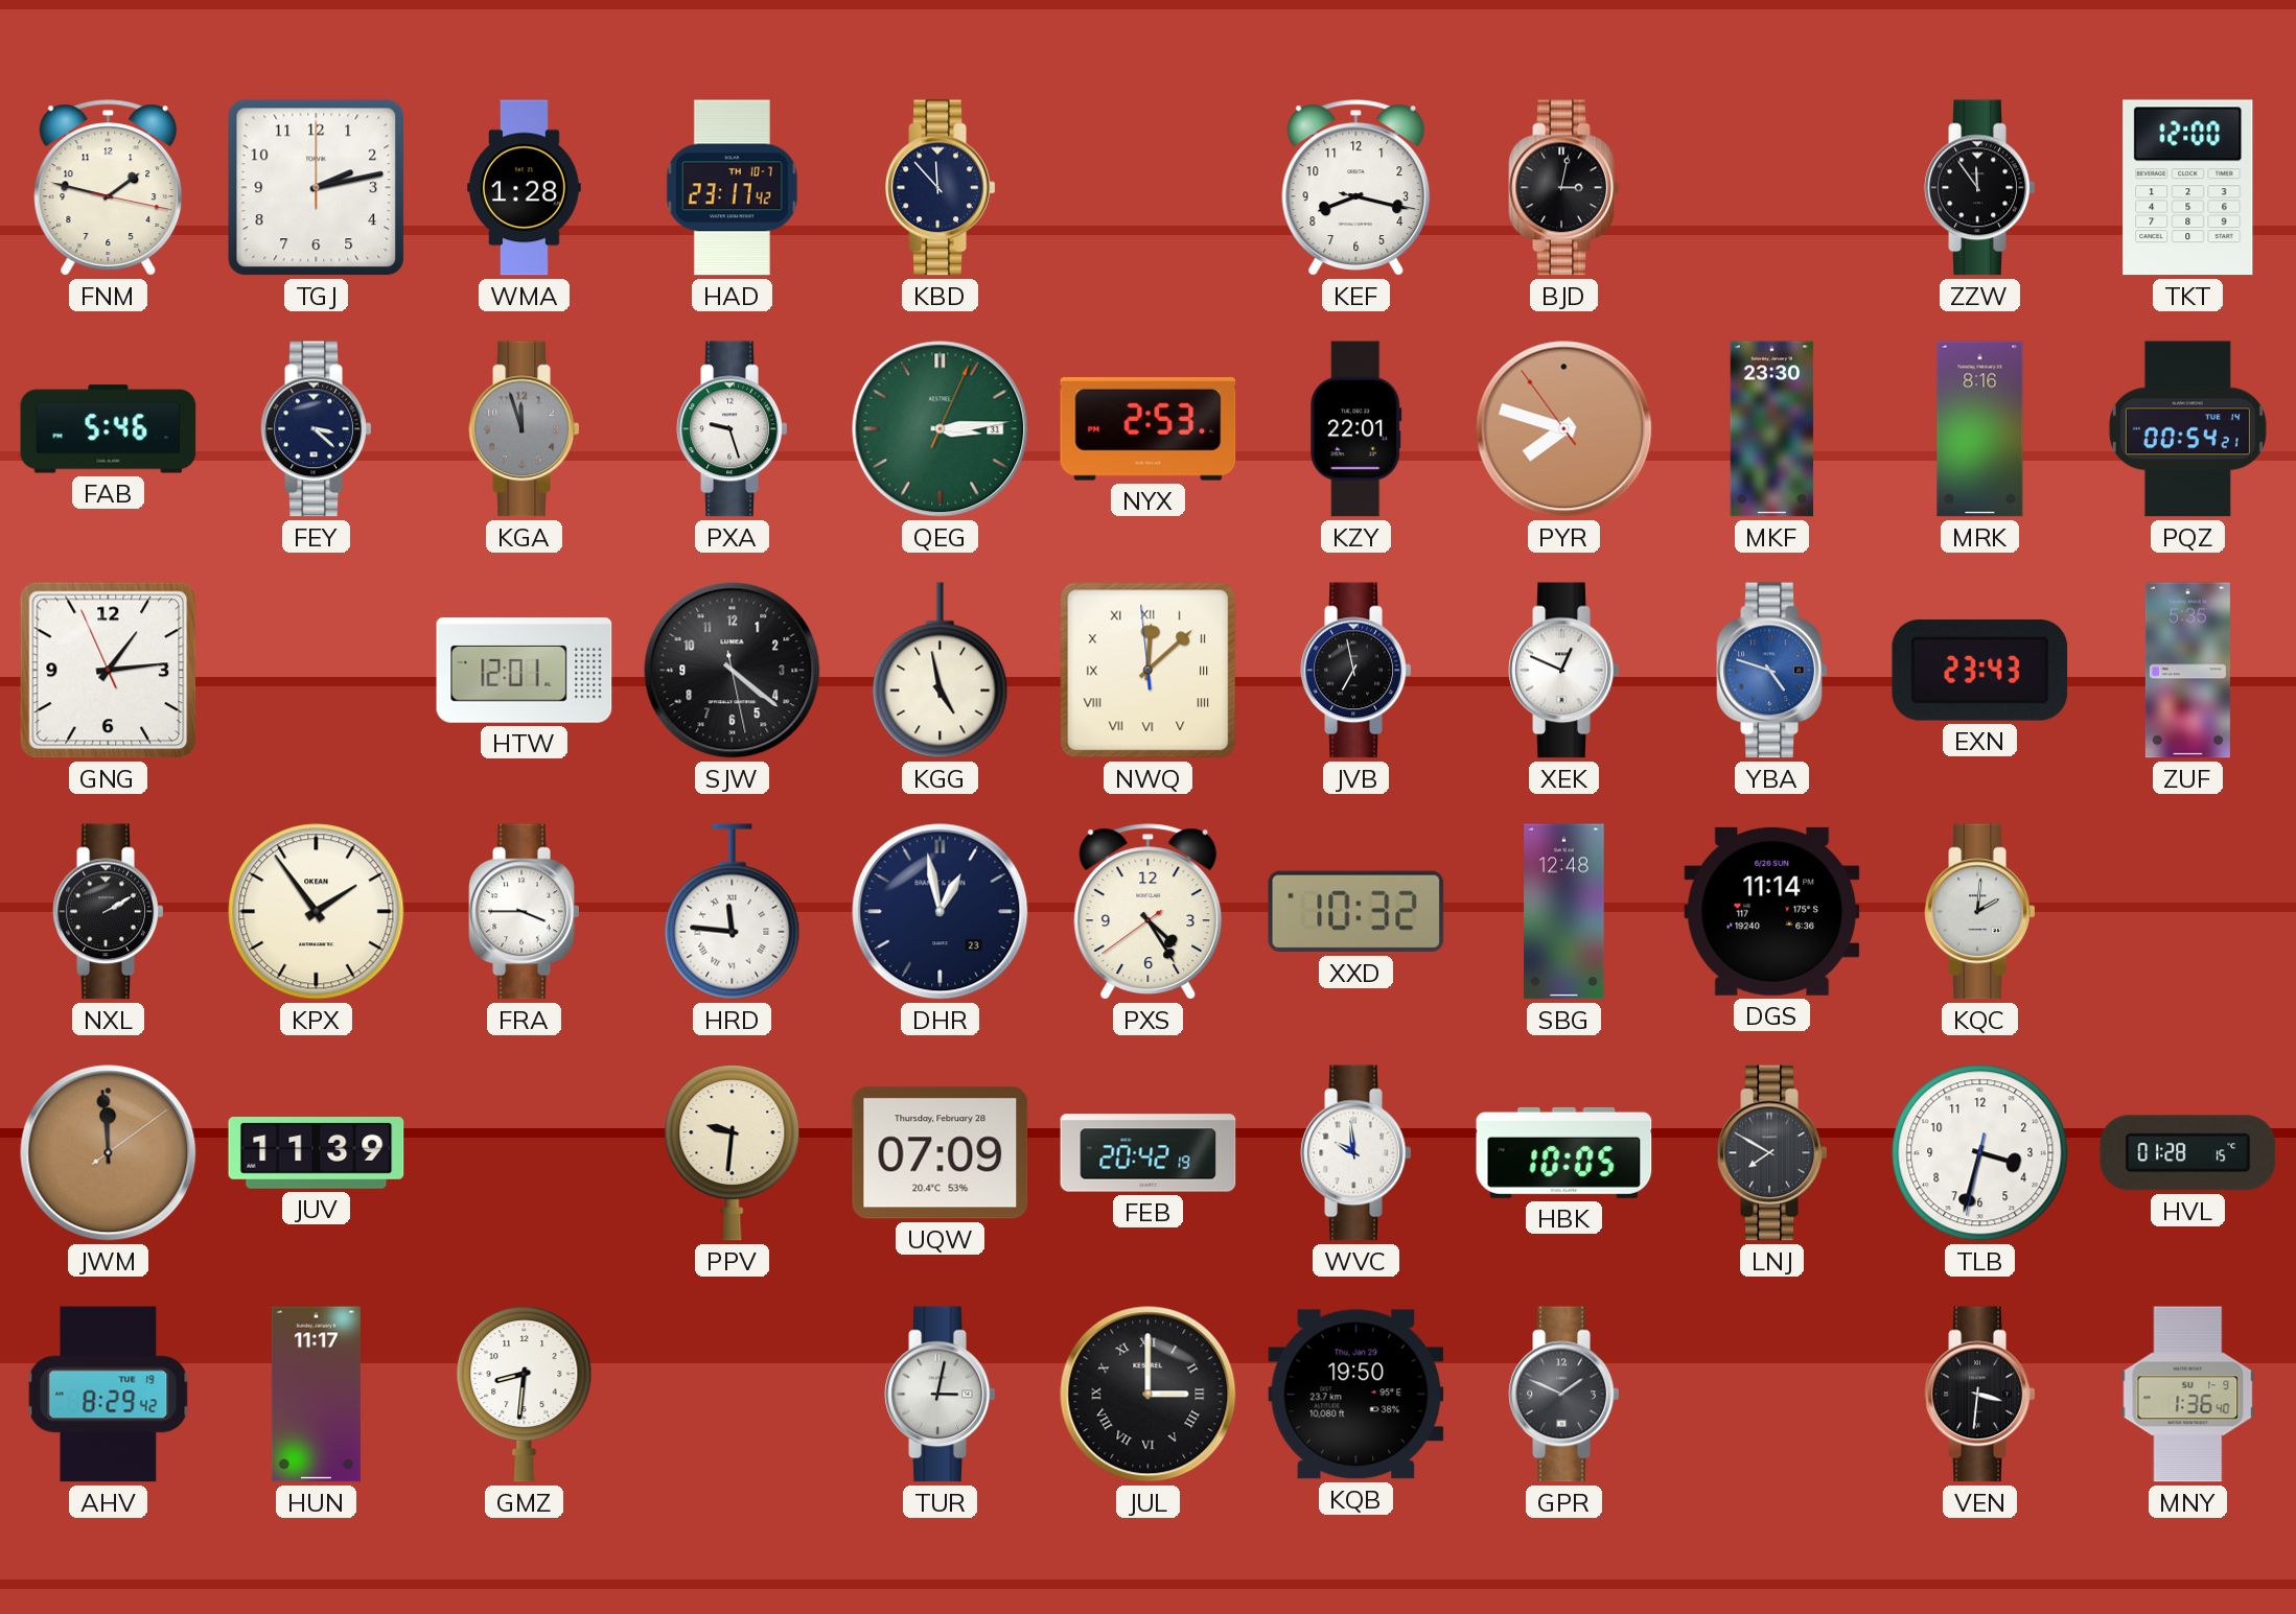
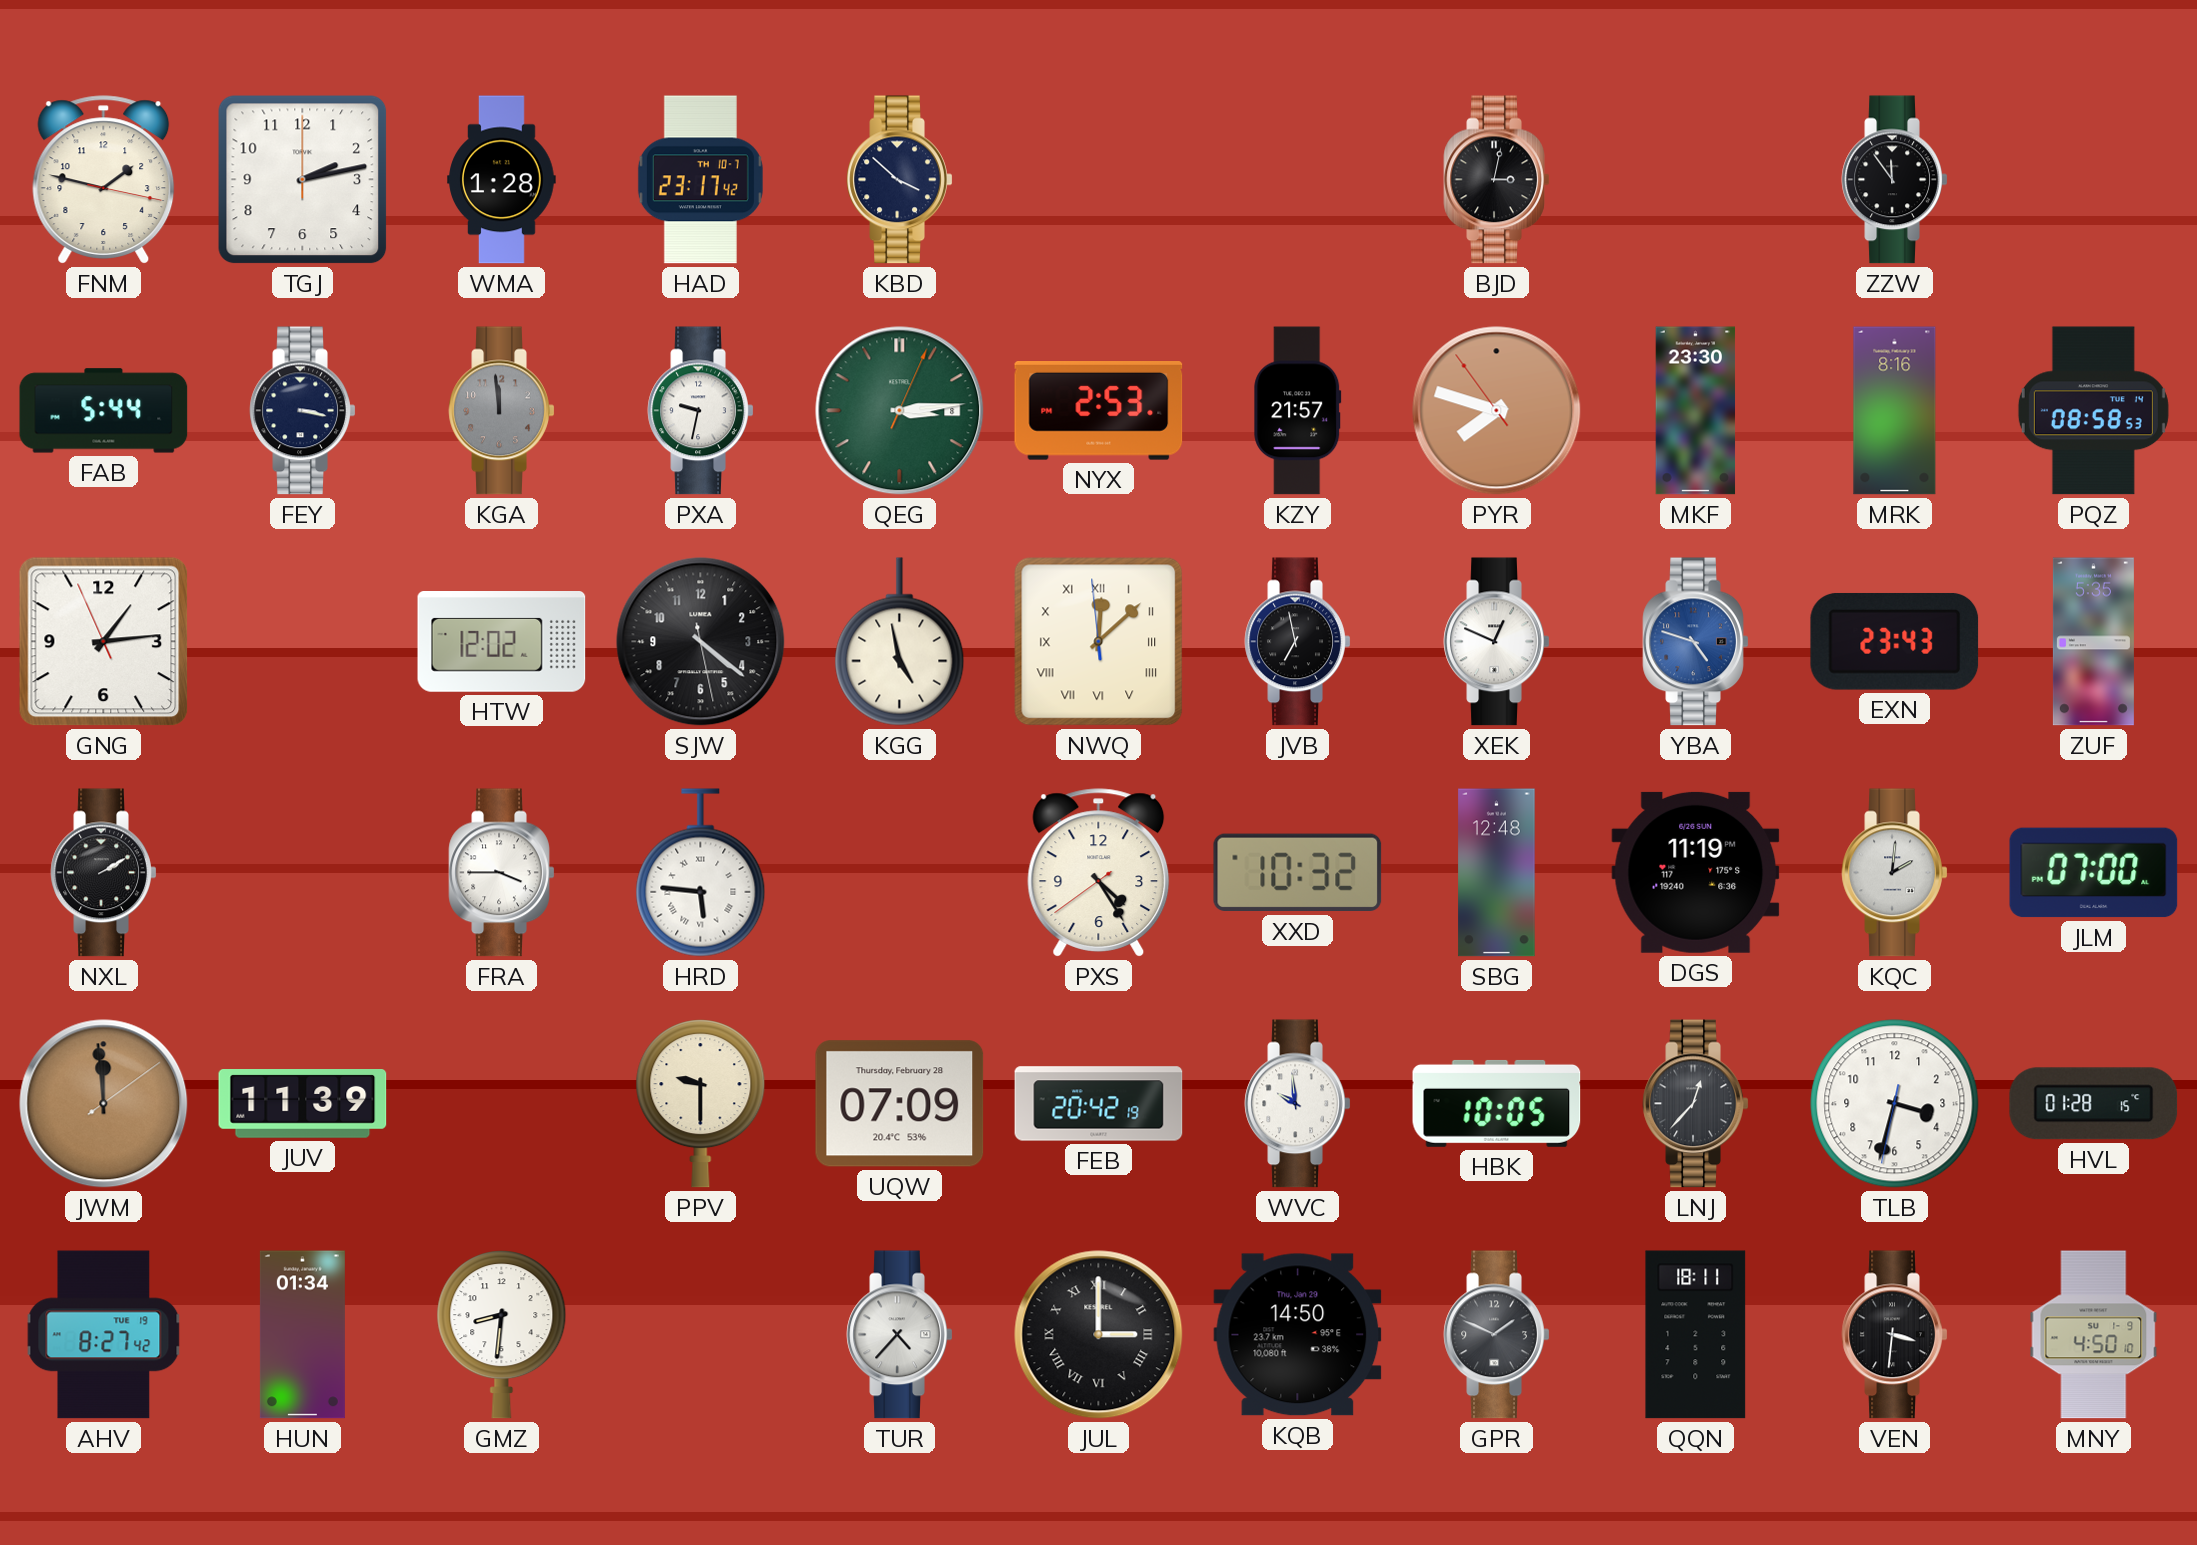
KBD: 11:53 -> 3:52
KEF: 8:17 -> none
TKT: 12:00 -> none
FAB: 5:46 -> 5:44
FEY: 3:22 -> 3:17
KGA: 11:57 -> 11:59
PXA: 9:27 -> 9:32
QEG date: 31 -> 8
KZY: 22:01 -> 21:57
PQZ: 00:54 -> 08:58
HTW: 12:01 -> 12:02
KPX: 1:54 -> none
HRD: 11:46 -> 5:46
DHR: 12:58 -> none
DGS: 11:14 -> 11:19
JLM: none -> 07:00
PPV: 9:31 -> 9:30
LNJ: 7:50 -> 12:37
AHV: 8:29 -> 8:27
HUN: 11:17 -> 01:34
TUR: 3:02 -> 4:37
KQB: 19:50 -> 14:50
QQN: none -> 18:11
MNY: 1:36 -> 4:50
